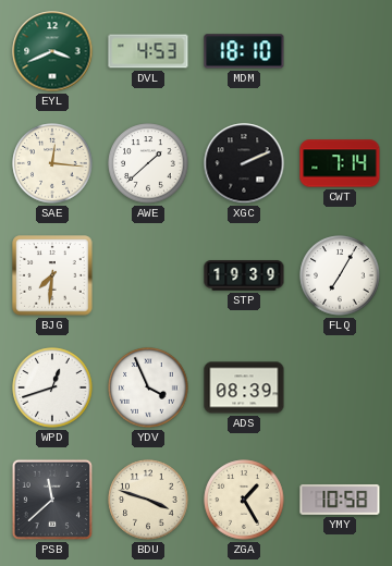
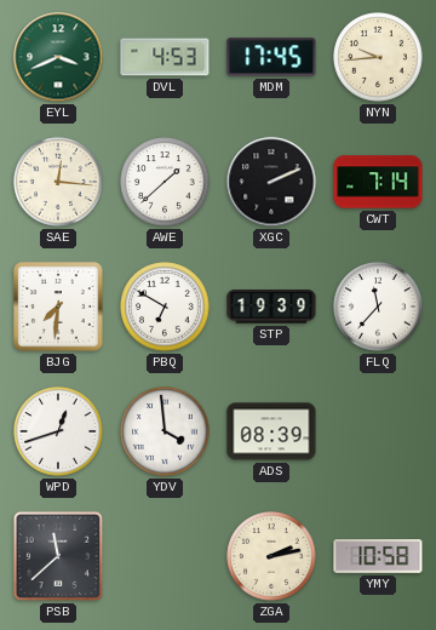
MDM: 18:10 -> 17:45
NYN: none -> 9:44
PBQ: none -> 6:50
FLQ: 7:05 -> 11:37
YDV: 3:56 -> 3:59
BDU: 3:48 -> none
ZGA: 1:25 -> 2:13
